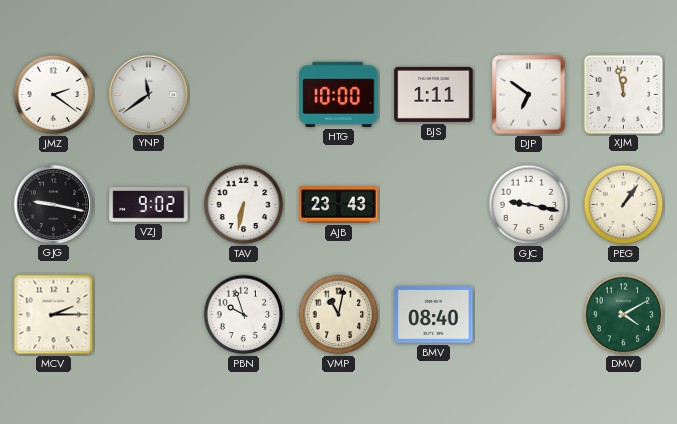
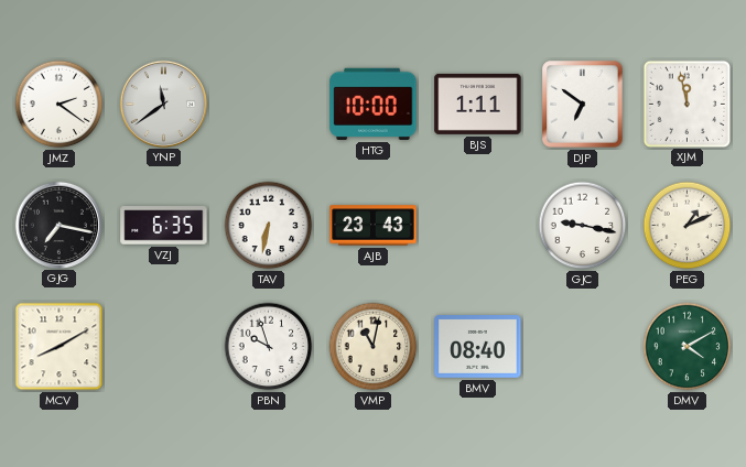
GJG: 9:17 -> 7:17
VZJ: 9:02 -> 6:35
PEG: 1:06 -> 1:11
MCV: 2:15 -> 8:10
